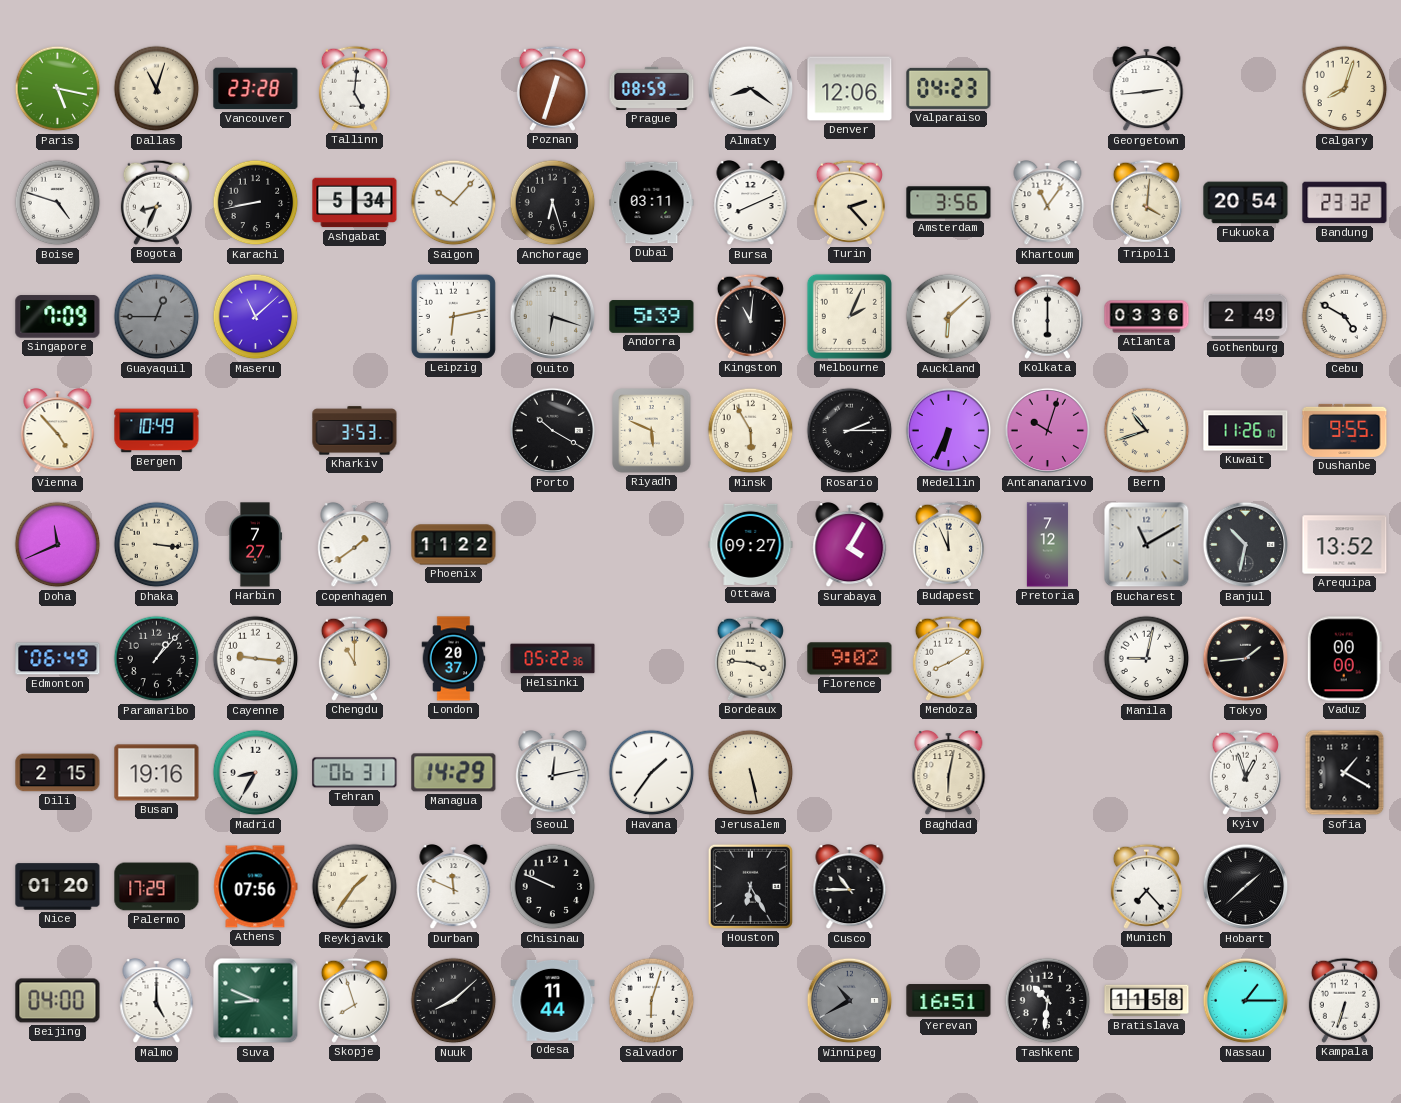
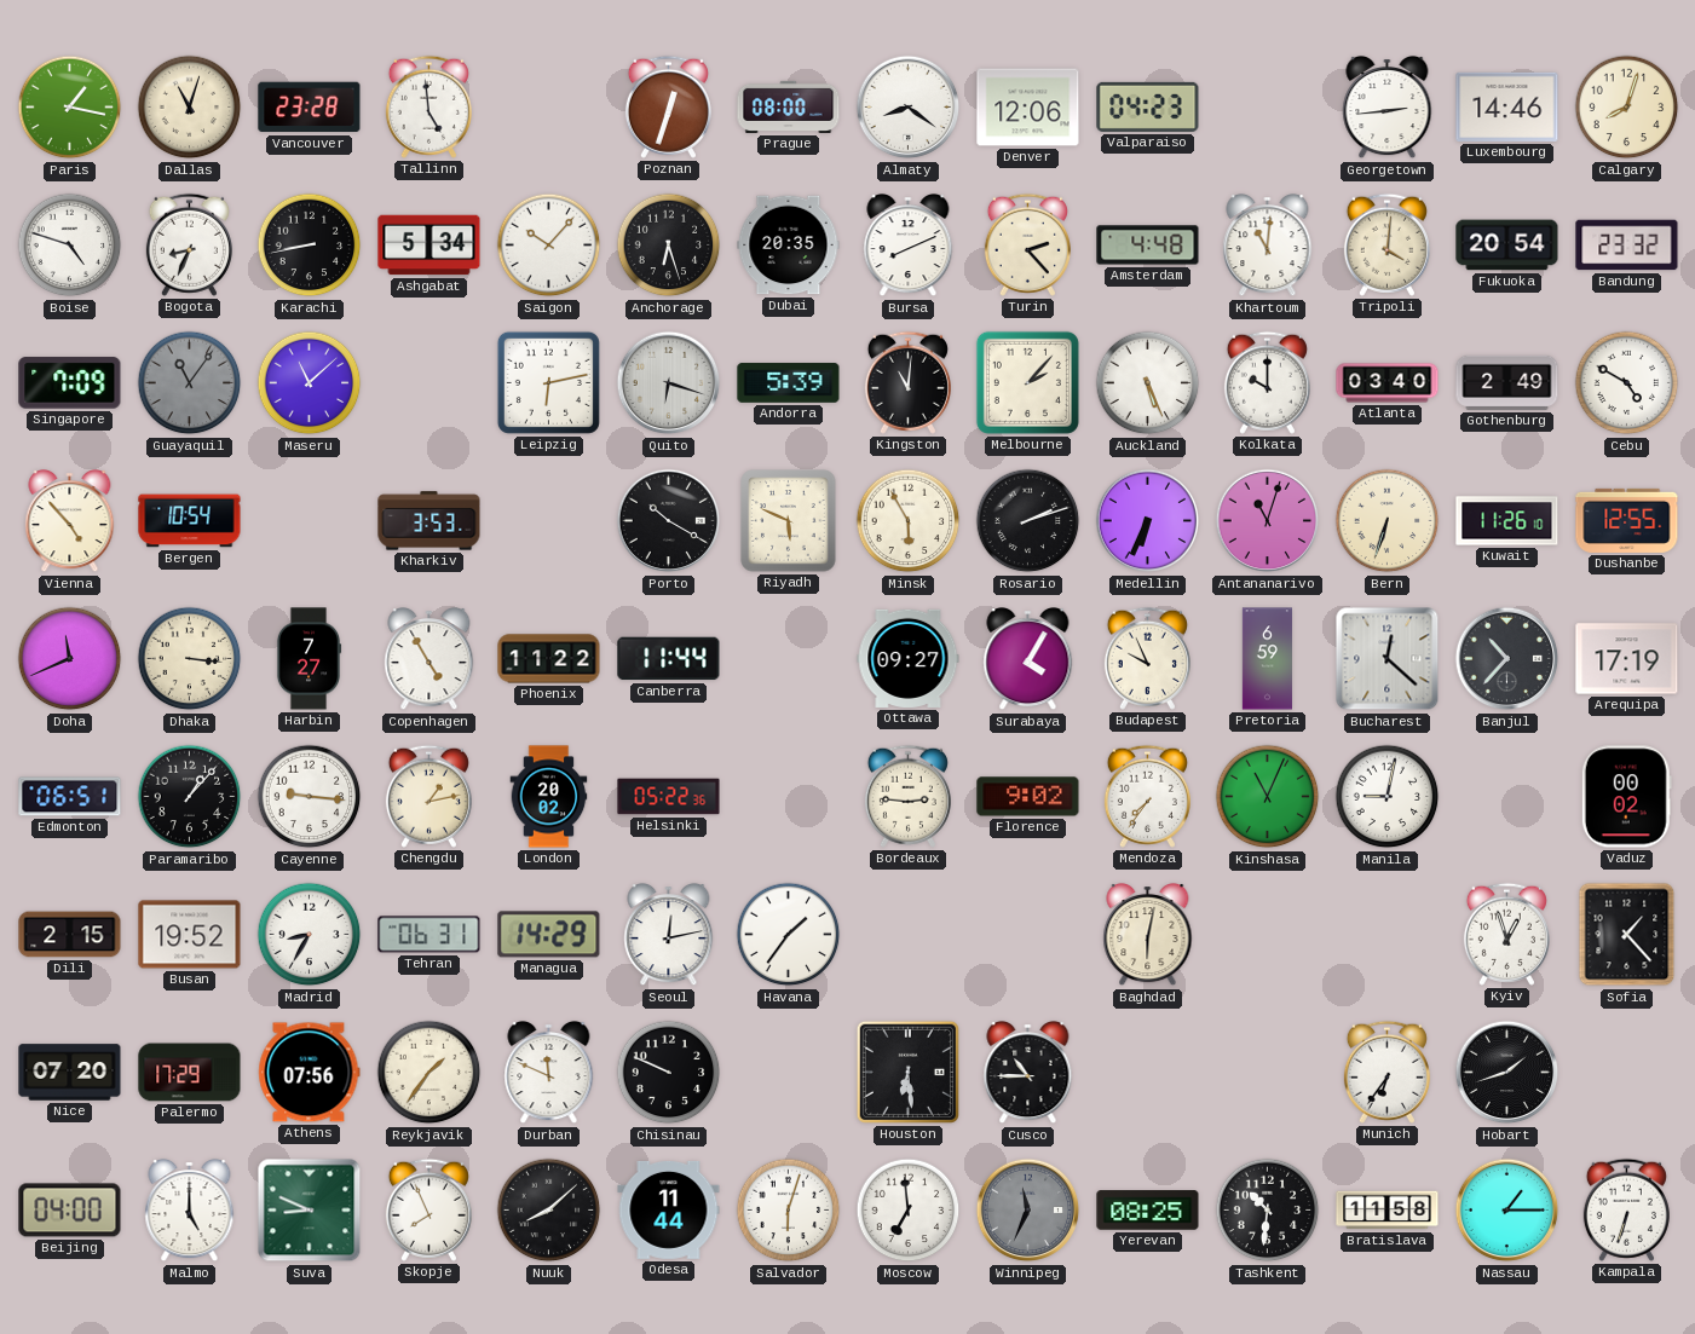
Paris: 5:17 -> 1:17
Tallinn: 5:01 -> 4:59
Prague: 08:59 -> 08:00
Luxembourg: none -> 14:46
Dubai: 03:11 -> 20:35
Amsterdam: 3:56 -> 4:48
Khartoum: 11:06 -> 11:01
Guayaquil: 12:45 -> 11:06
Melbourne: 2:04 -> 2:07
Auckland: 6:08 -> 5:26
Kolkata: 6:00 -> 10:00
Atlanta: 03:36 -> 03:40
Bergen: 10:49 -> 10:54
Rosario: 2:15 -> 2:12
Antananarivo: 10:03 -> 11:03
Bern: 10:42 -> 6:33
Dushanbe: 9:55 -> 12:55
Copenhagen: 1:39 -> 4:55
Canberra: none -> 11:44
Budapest: 11:56 -> 9:56
Pretoria: 7:12 -> 6:59
Bucharest: 11:10 -> 12:22
Banjul: 10:32 -> 10:37
Arequipa: 13:52 -> 17:19
Edmonton: 06:49 -> 06:51
Chengdu: 11:00 -> 1:13
London: 20:37 -> 20:02
Bordeaux: 3:46 -> 2:46
Mendoza: 8:10 -> 7:36
Kinshasa: none -> 11:04
Tokyo: 1:44 -> none
Vaduz: 00:00 -> 00:02
Busan: 19:16 -> 19:52
Jerusalem: 5:28 -> none
Sofia: 1:20 -> 1:23
Nice: 01:20 -> 07:20
Houston: 6:25 -> 6:29
Munich: 7:23 -> 6:36
Hobart: 1:38 -> 1:42
Skopje: 7:57 -> 7:56
Moscow: none -> 6:59
Winnipeg: 10:40 -> 11:34
Yerevan: 16:51 -> 08:25
